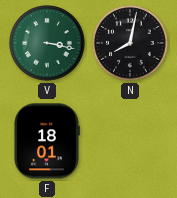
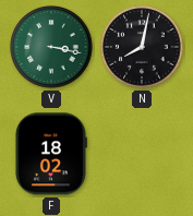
F: 18:01 -> 18:02
